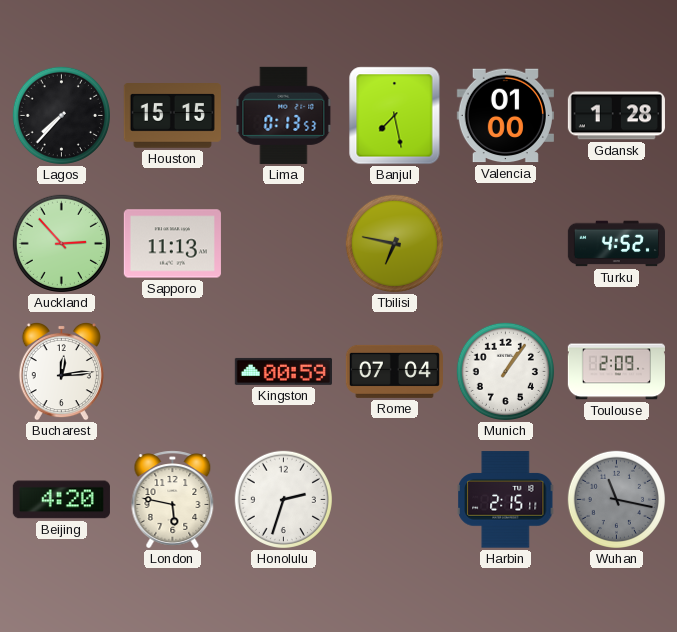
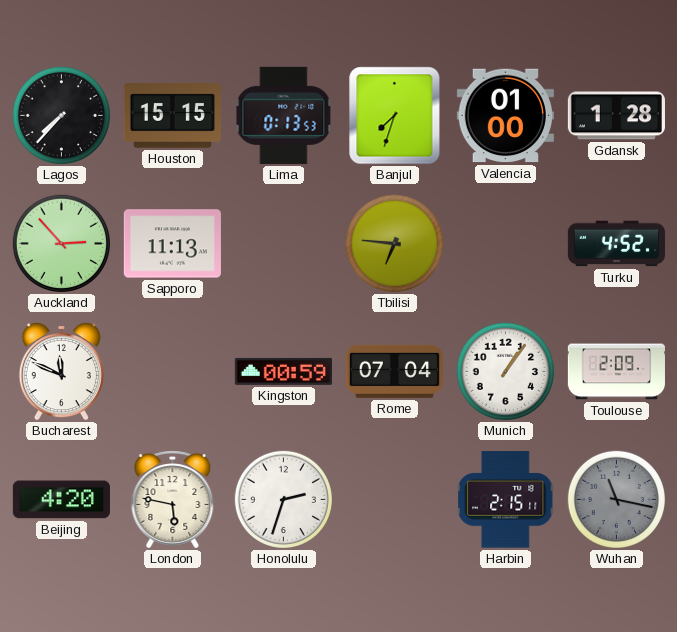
Banjul: 7:28 -> 7:33
Tbilisi: 6:47 -> 6:46
Bucharest: 12:14 -> 11:49
